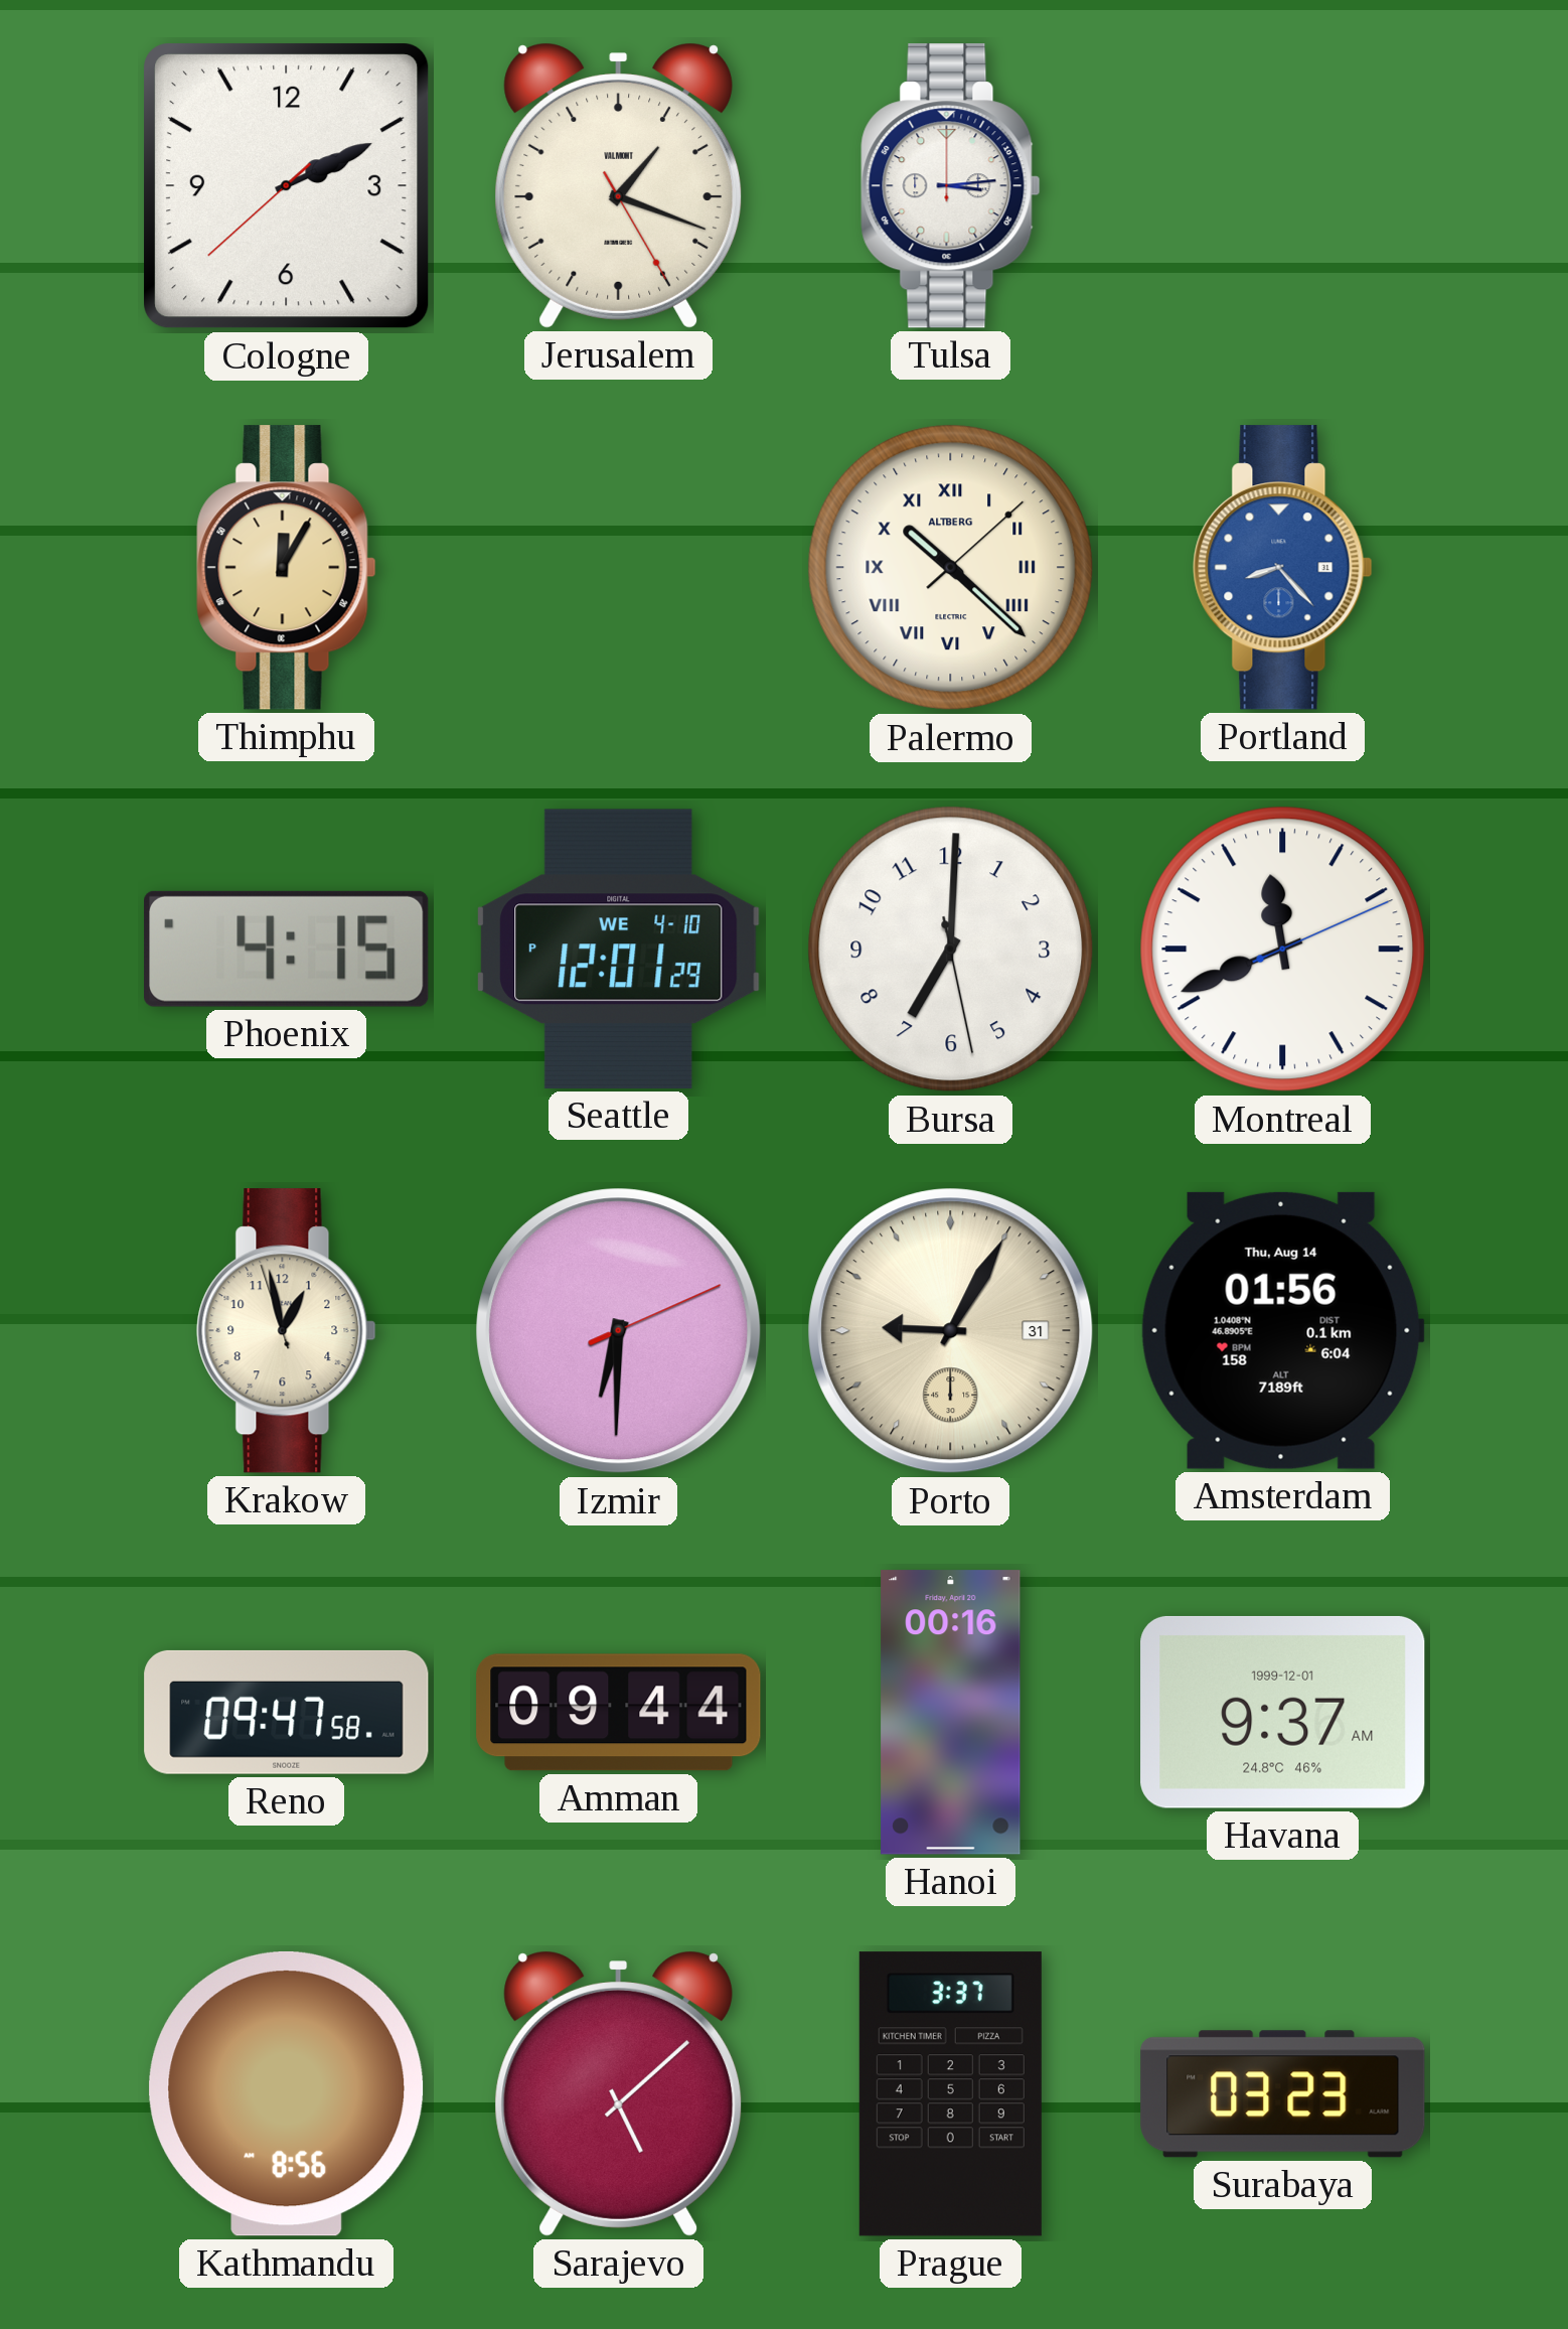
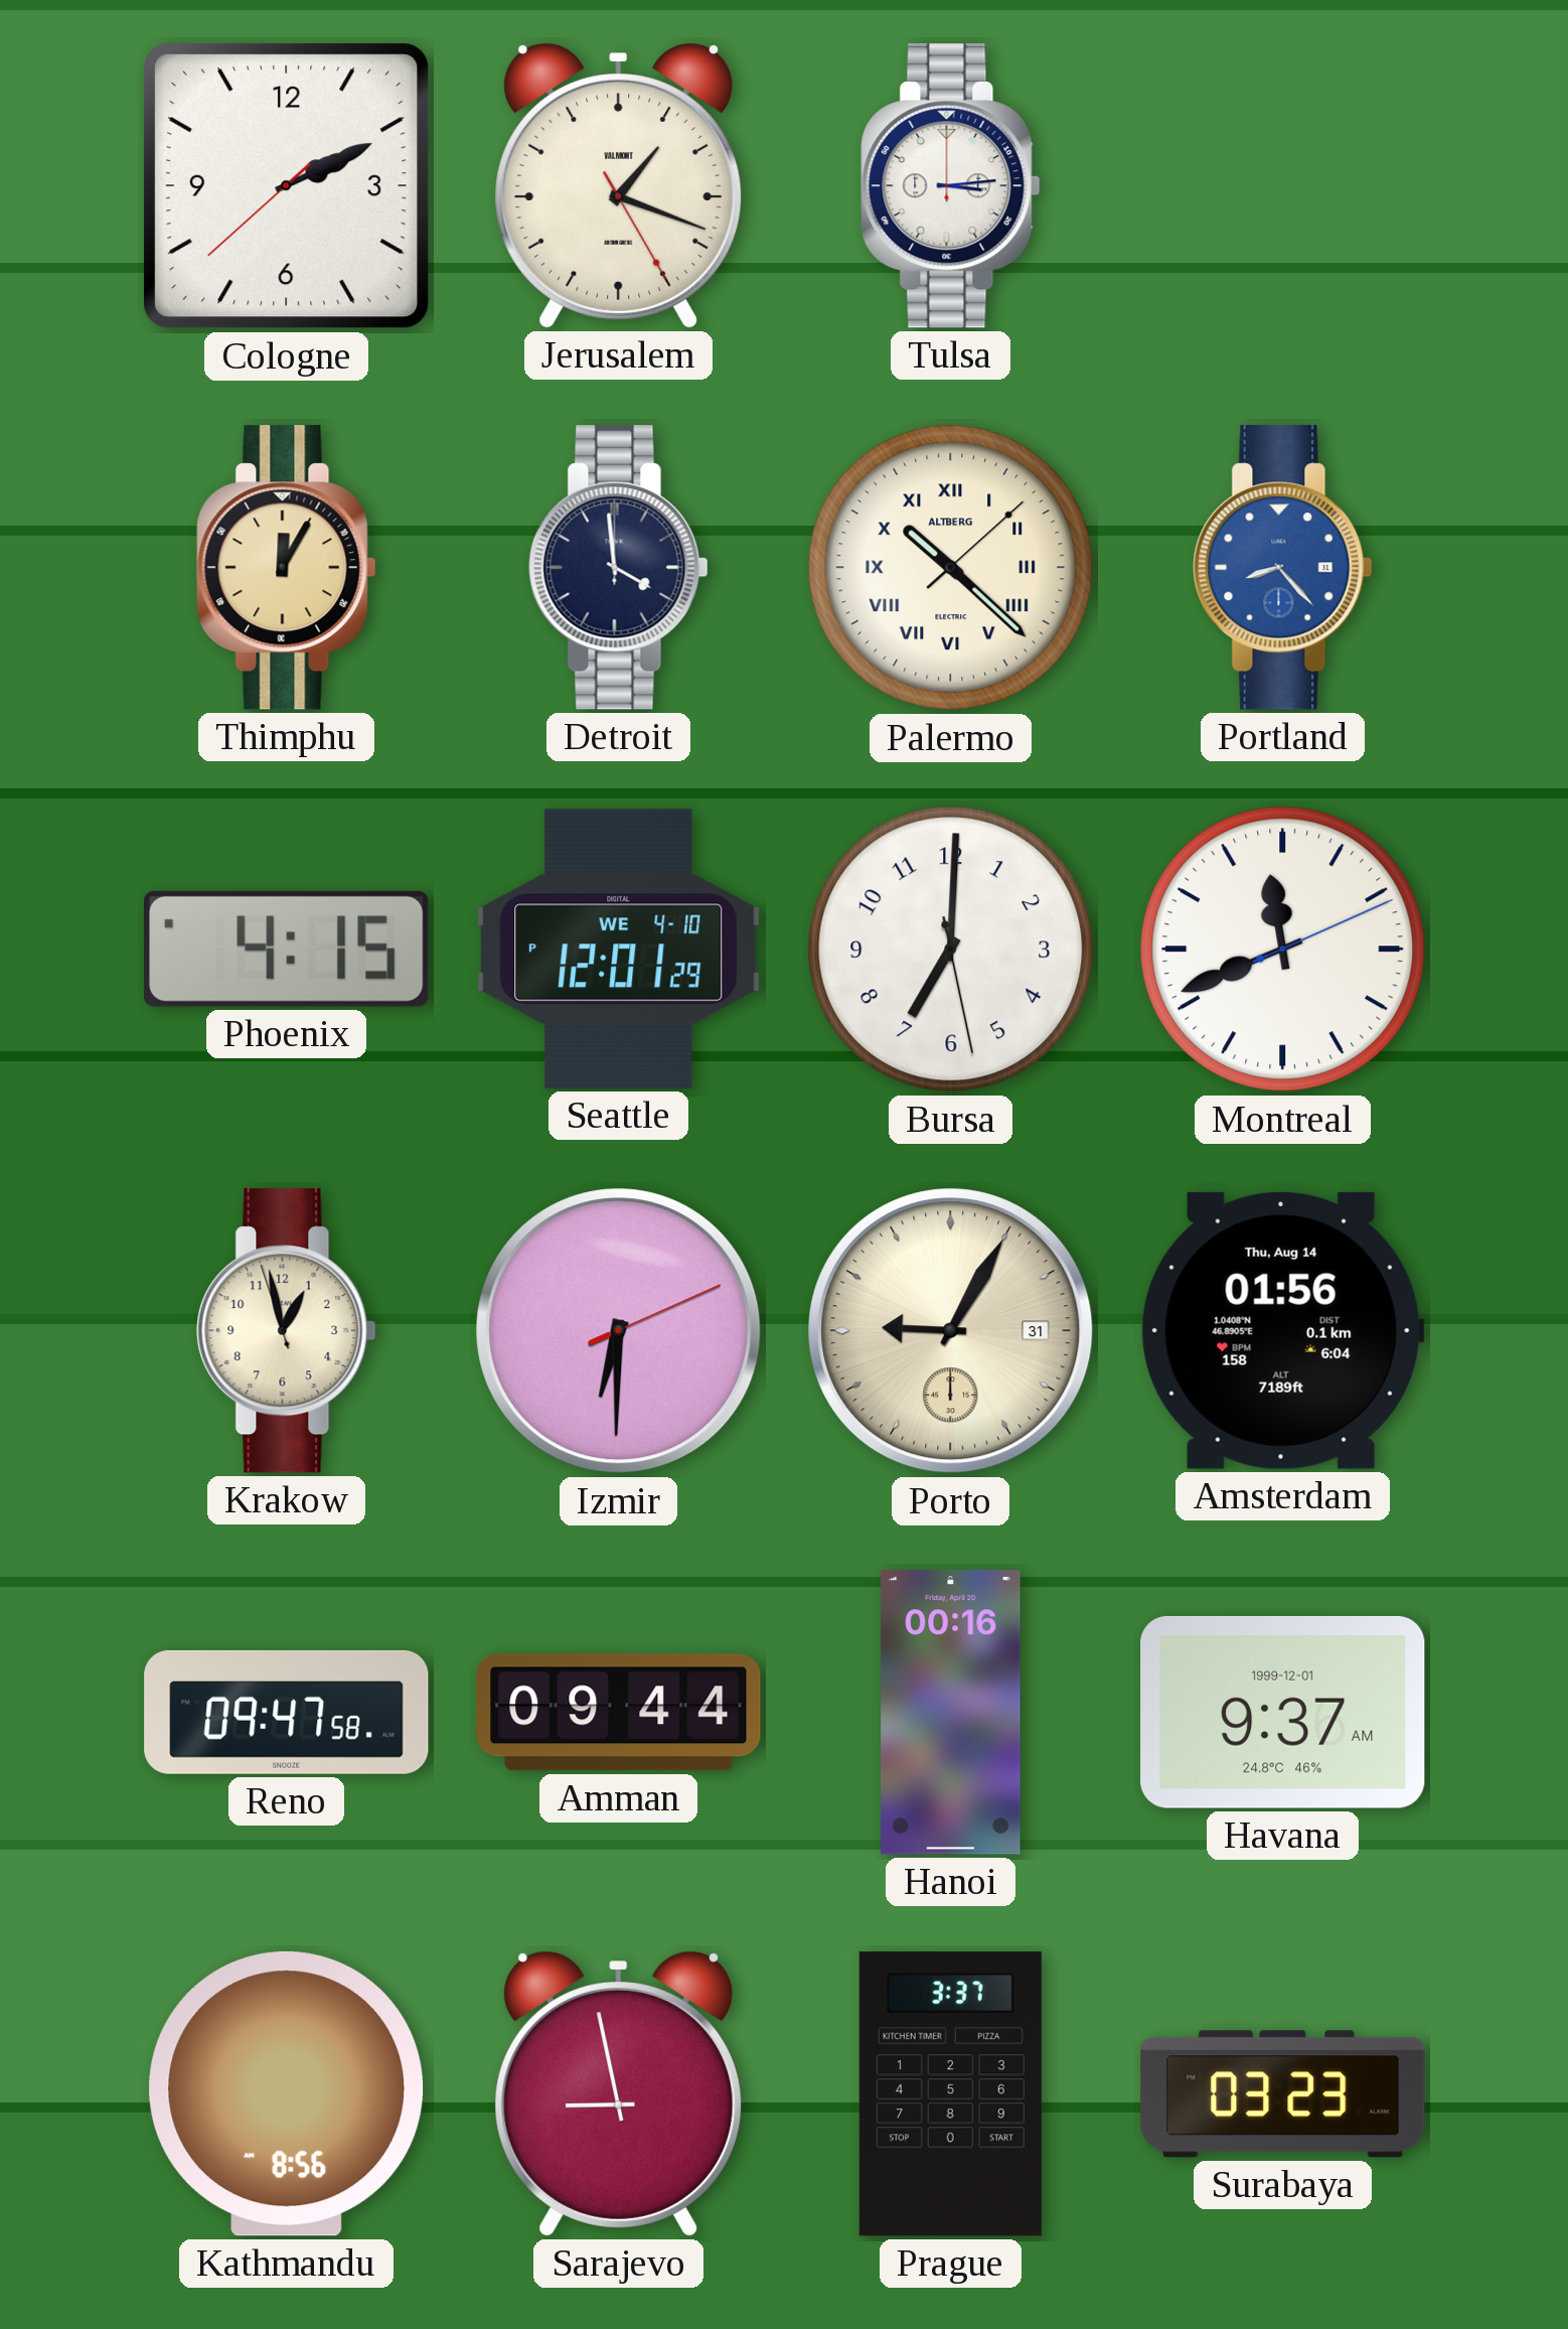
Detroit: none -> 3:59
Sarajevo: 5:08 -> 8:58
